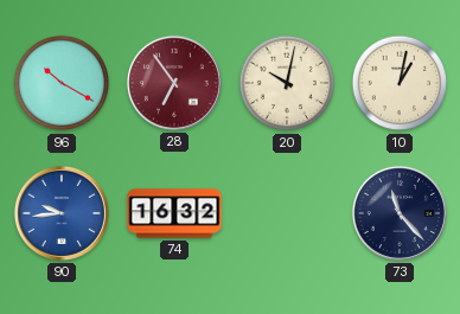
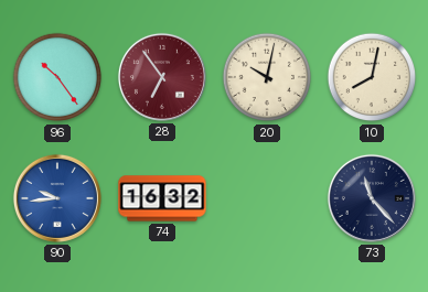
96: 10:20 -> 10:24
10: 1:02 -> 8:02
